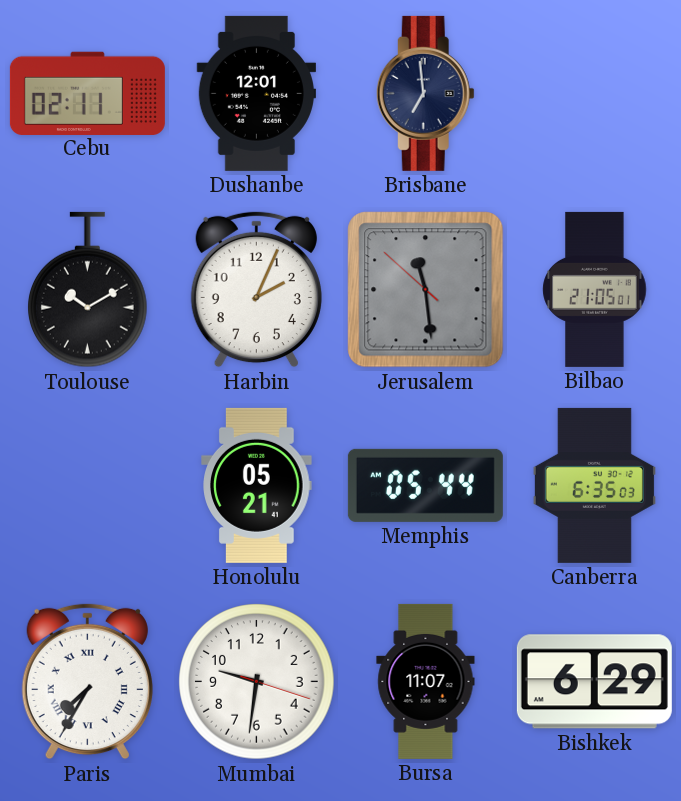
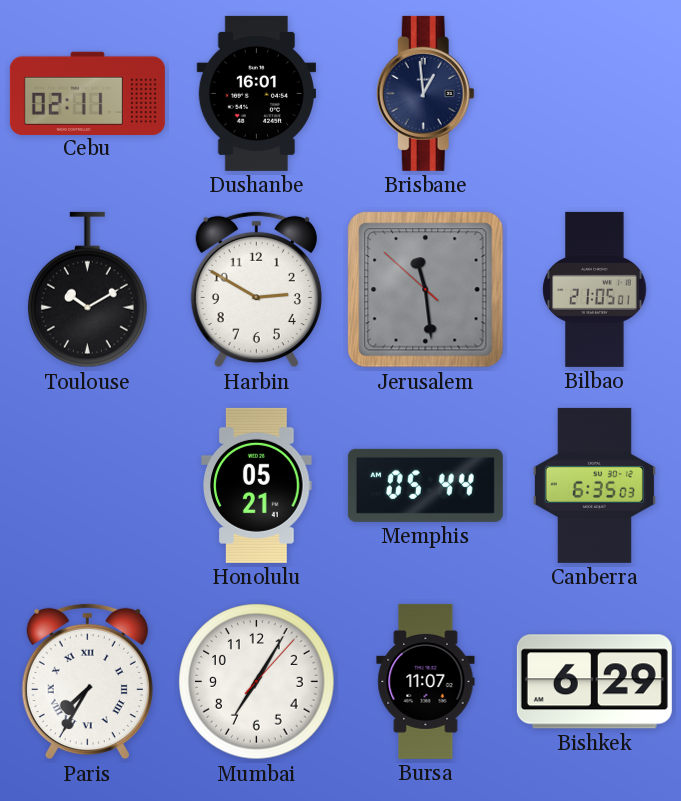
Dushanbe: 12:01 -> 16:01
Brisbane: 6:59 -> 12:59
Harbin: 2:04 -> 2:50
Mumbai: 9:31 -> 7:05
